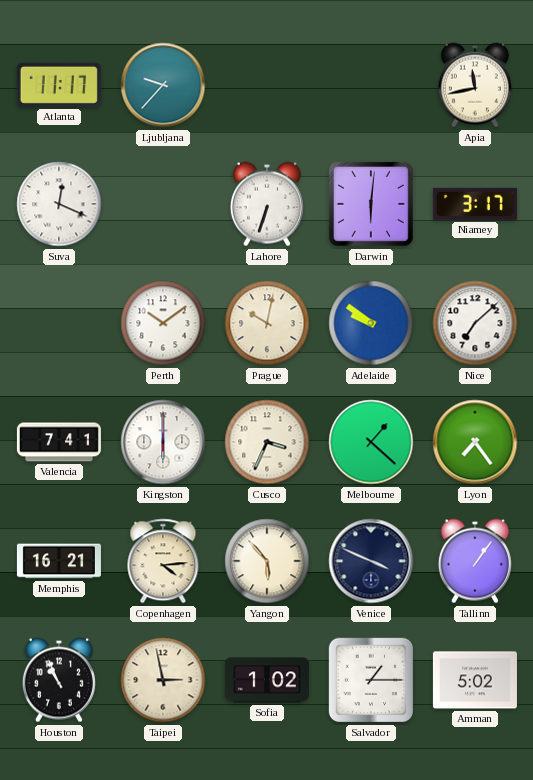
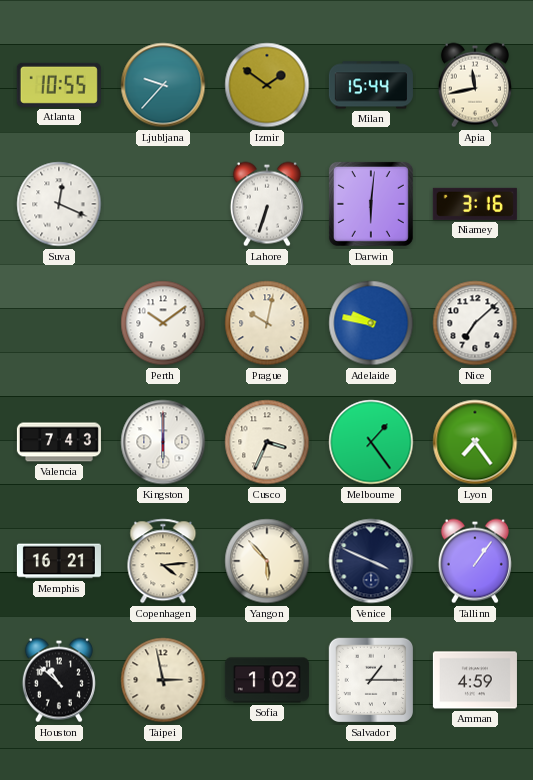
Atlanta: 11:17 -> 10:55
Izmir: none -> 1:51
Milan: none -> 15:44
Niamey: 3:17 -> 3:16
Adelaide: 9:51 -> 9:47
Valencia: 7:41 -> 7:43
Melbourne: 1:22 -> 1:24
Houston: 10:56 -> 10:52
Amman: 5:02 -> 4:59
